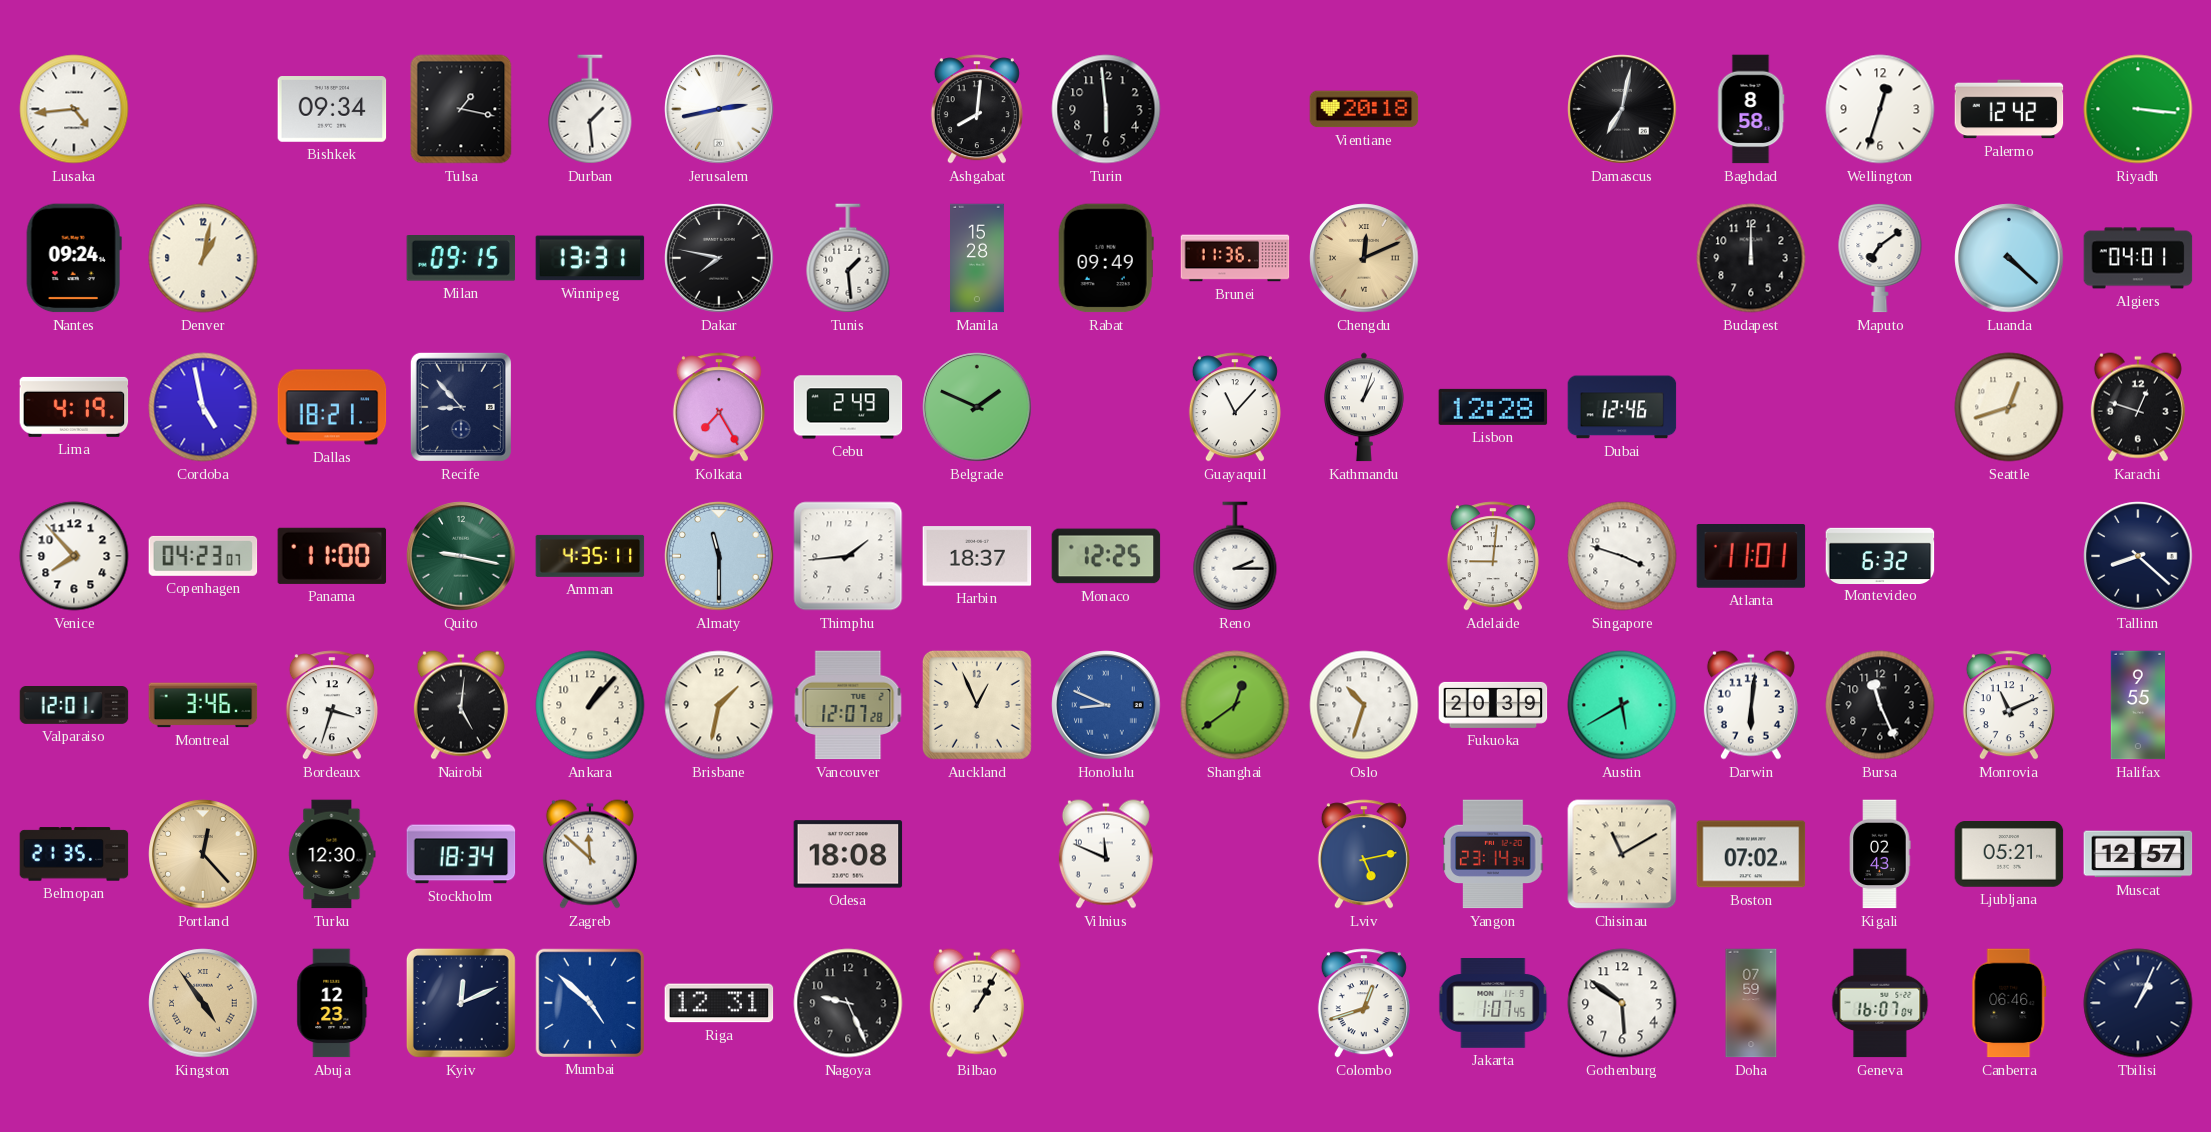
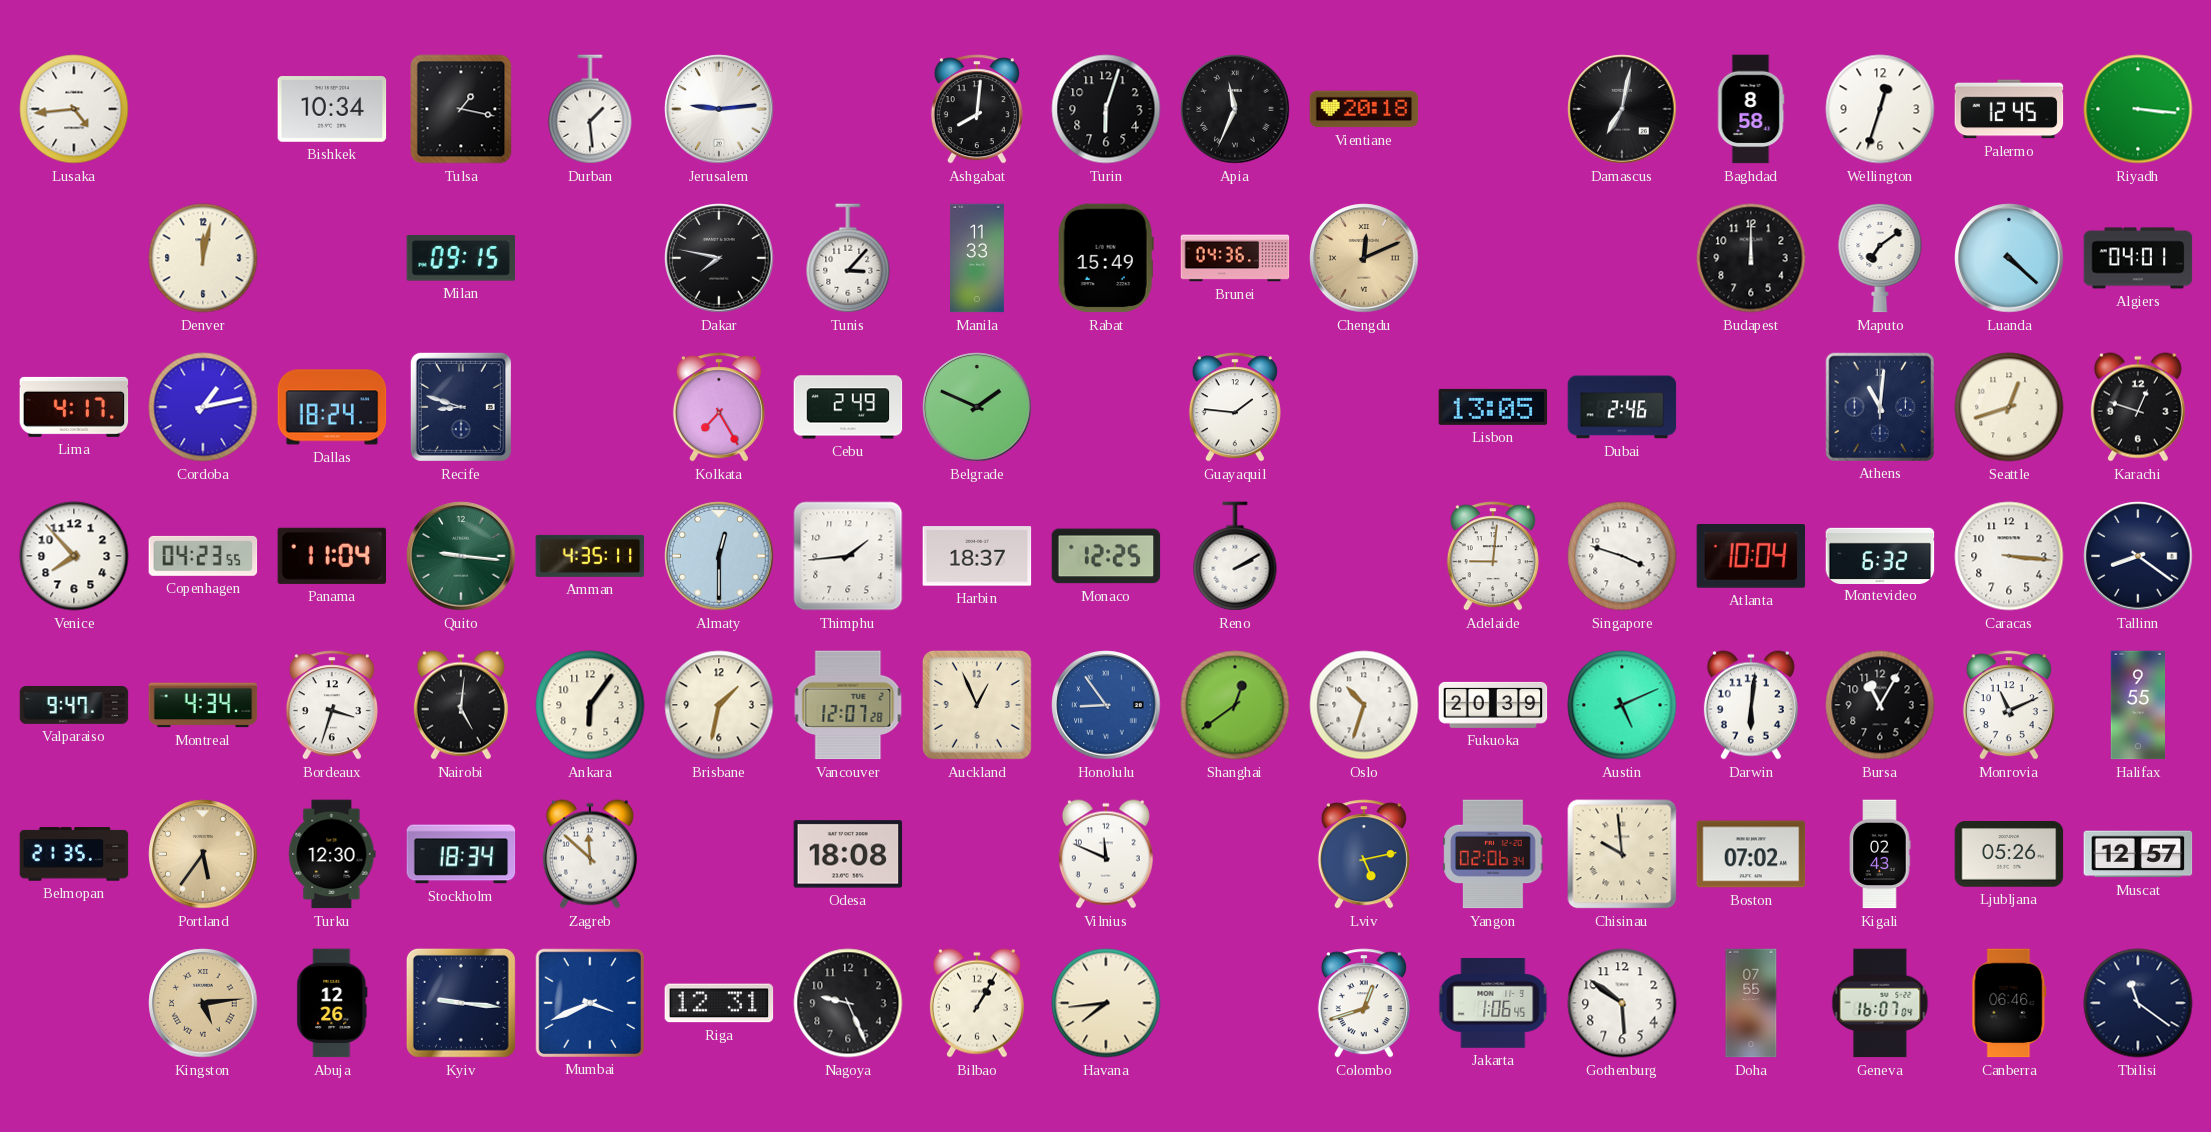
Bishkek: 09:34 -> 10:34
Jerusalem: 2:43 -> 9:14
Turin: 5:59 -> 6:03
Apia: none -> 11:34
Palermo: 12:42 -> 12:45
Nantes: 09:24 -> none
Denver: 1:02 -> 12:02
Winnipeg: 13:31 -> none
Tunis: 1:29 -> 3:07
Manila: 15:28 -> 11:33
Rabat: 09:49 -> 15:49
Brunei: 11:36 -> 04:36
Lima: 4:19 -> 4:17
Cordoba: 4:58 -> 1:13
Dallas: 18:21 -> 18:24
Recife: 8:53 -> 8:48
Guayaquil: 11:07 -> 1:46
Kathmandu: 1:03 -> none
Lisbon: 12:28 -> 13:05
Dubai: 12:46 -> 2:46
Athens: none -> 11:01
Copenhagen: 04:23:07 -> 04:23:55
Panama: 11:00 -> 11:04
Quito: 9:17 -> 9:16
Almaty: 11:30 -> 12:30
Reno: 2:15 -> 2:10
Atlanta: 11:01 -> 10:04
Caracas: none -> 3:16
Tallinn: 8:22 -> 8:21
Valparaiso: 12:01 -> 9:47
Montreal: 3:46 -> 4:34
Ankara: 1:07 -> 6:06
Honolulu: 8:49 -> 8:54
Austin: 5:40 -> 5:11
Bursa: 11:26 -> 11:05
Portland: 12:23 -> 5:36
Yangon: 23:14 -> 02:06
Chisinau: 11:10 -> 9:59
Ljubljana: 05:21 -> 05:26
Kingston: 4:54 -> 5:14
Abuja: 12:23 -> 12:26
Kyiv: 12:11 -> 9:16
Mumbai: 4:52 -> 3:41
Havana: none -> 7:44
Jakarta: 1:07 -> 1:06
Doha: 07:59 -> 07:55
Tbilisi: 1:04 -> 11:21
